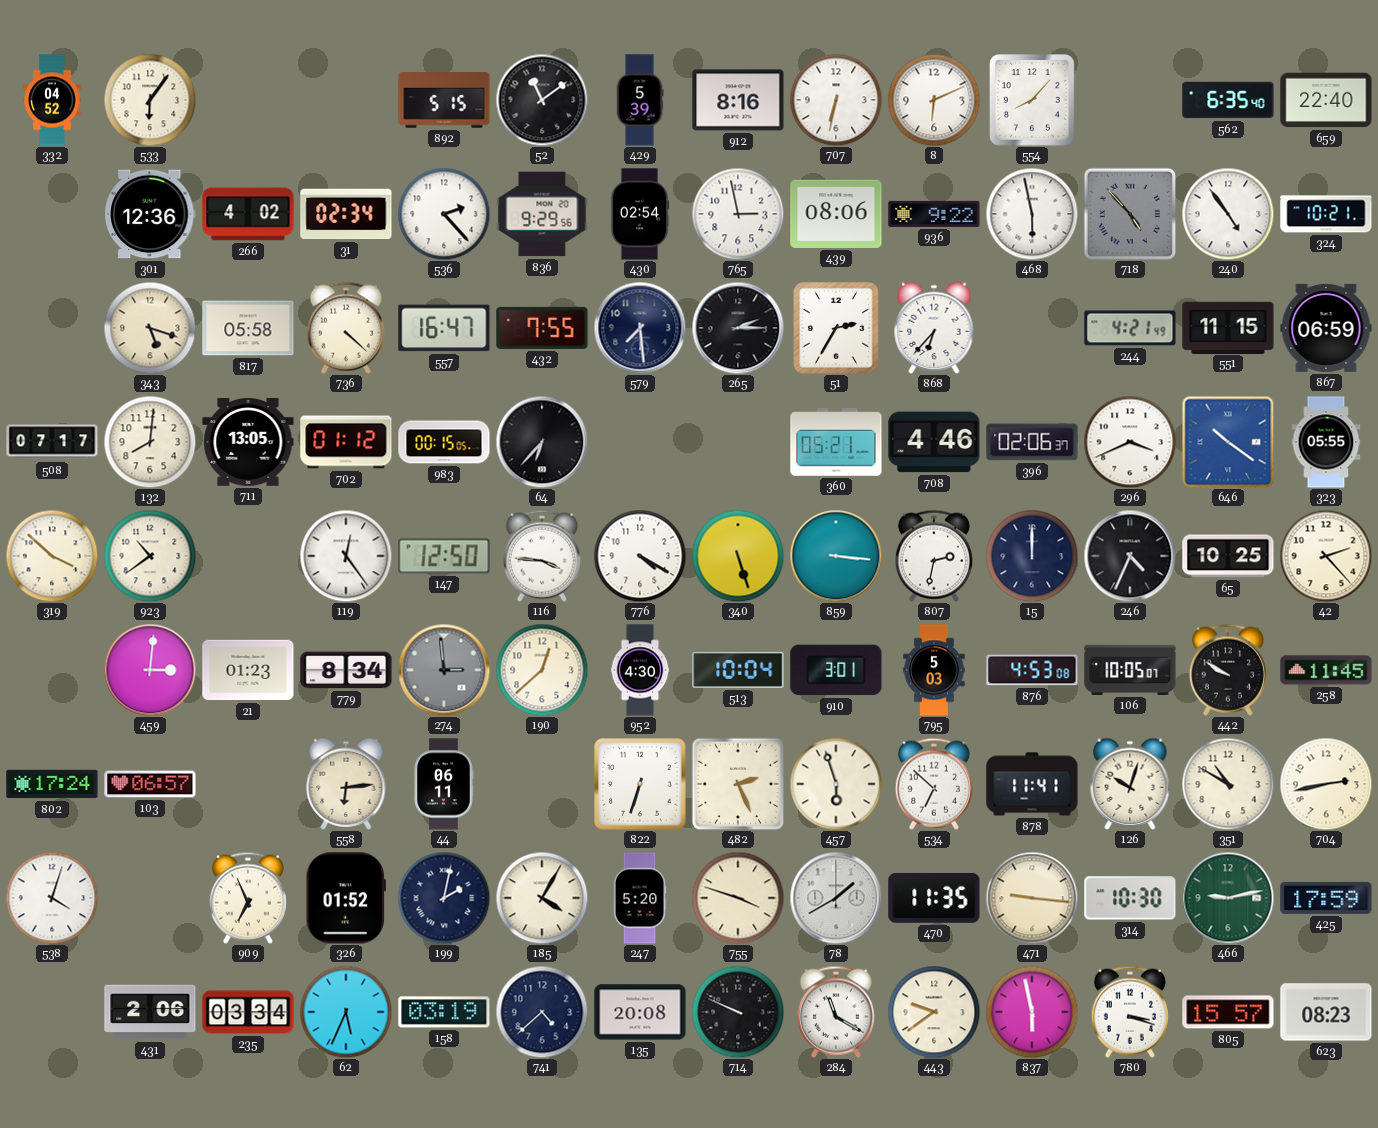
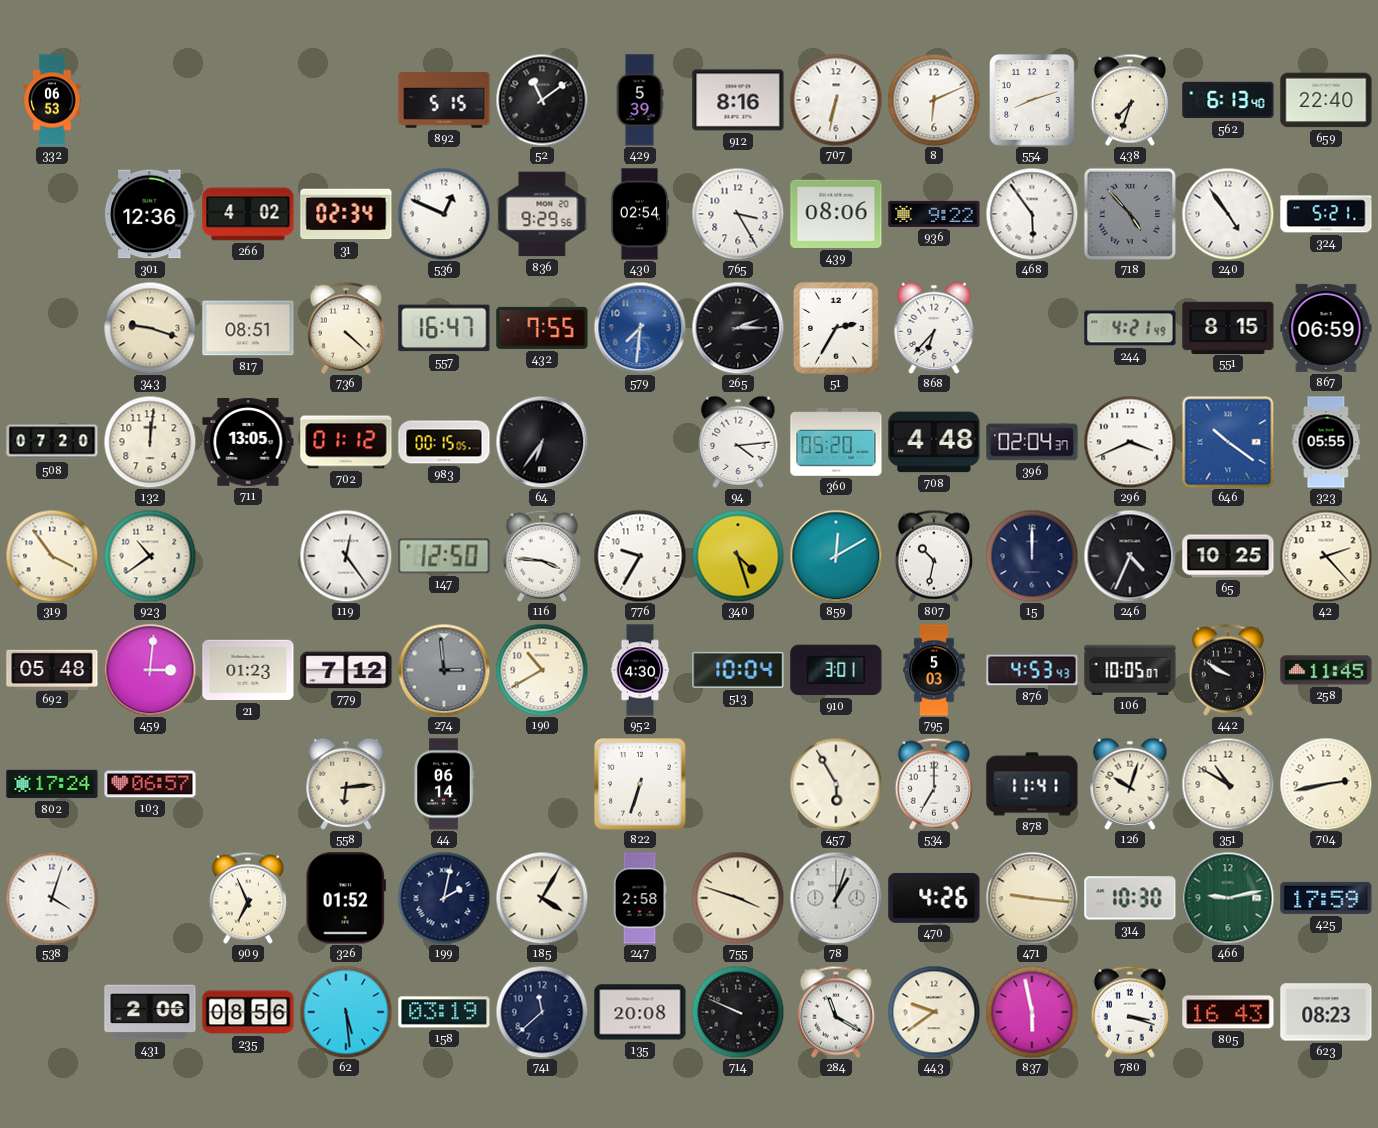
332: 04:52 -> 06:53
533: 6:06 -> none
554: 8:07 -> 8:12
438: none -> 7:33
562: 6:35 -> 6:13
536: 2:23 -> 12:49
765: 2:58 -> 3:25
468: 5:58 -> 5:54
324: 10:21 -> 5:21
343: 5:18 -> 9:18
817: 05:58 -> 08:51
579: 7:29 -> 7:31
579 dial: navy -> blue
551: 11:15 -> 8:15
508: 07:17 -> 07:20
132: 8:01 -> 12:01
64: 6:37 -> 6:36
94: none -> 4:14
360: 05:21 -> 05:20
708: 4:46 -> 4:48
396: 02:06 -> 02:04
319: 3:52 -> 3:54
776: 4:20 -> 9:35
340: 5:27 -> 4:27
859: 3:16 -> 12:10
807: 2:32 -> 10:32
692: none -> 05:48
779: 8:34 -> 7:12
190: 12:38 -> 10:40
876: 4:53:08 -> 4:53:43
44: 06:11 -> 06:14
482: 2:26 -> none
457: 5:57 -> 5:55
534: 6:52 -> 7:00
247: 5:20 -> 2:58
78: 1:40 -> 1:03
470: 11:35 -> 4:26
235: 03:34 -> 08:56
62: 5:34 -> 5:29
741: 4:38 -> 11:38
805: 15:57 -> 16:43
